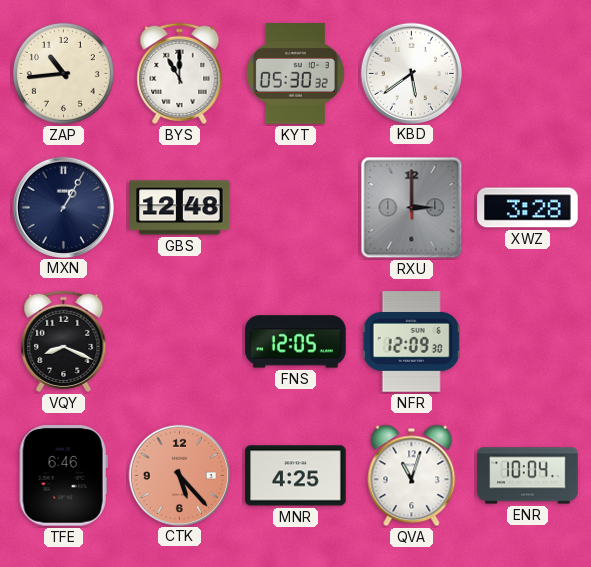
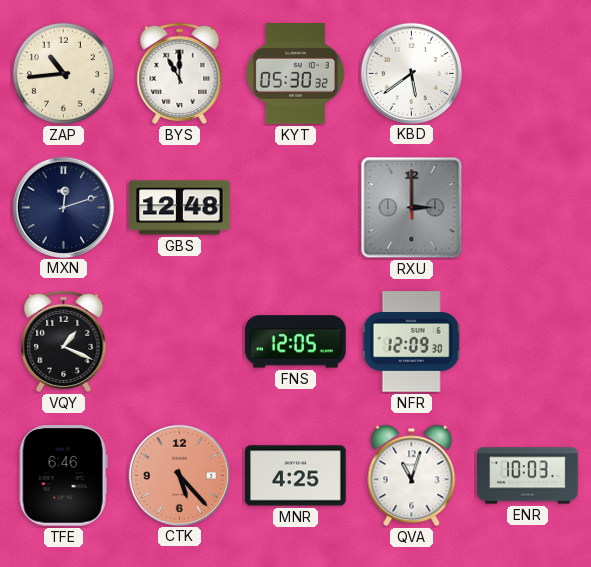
MXN: 1:05 -> 12:12
XWZ: 3:28 -> none
VQY: 8:19 -> 1:19
ENR: 10:04 -> 10:03
